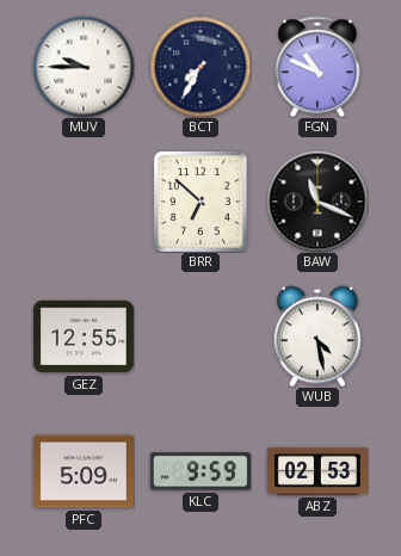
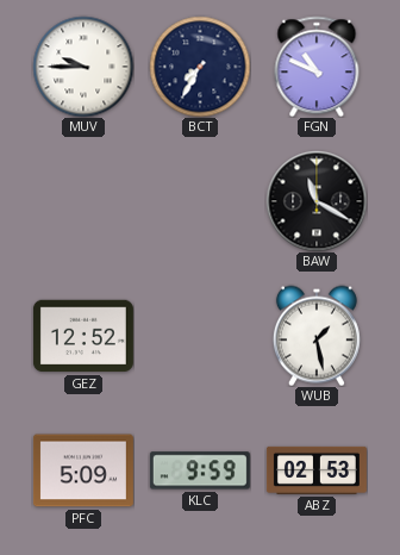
BRR: 6:52 -> none
BAW: 11:19 -> 11:20
GEZ: 12:55 -> 12:52
WUB: 4:28 -> 1:28
